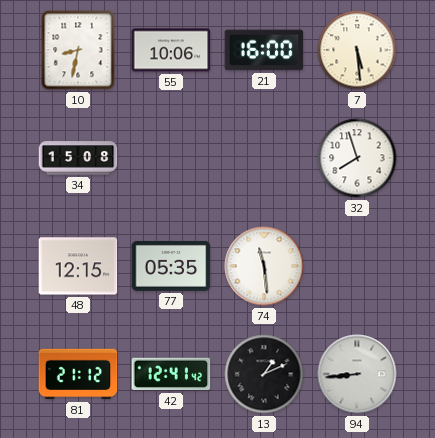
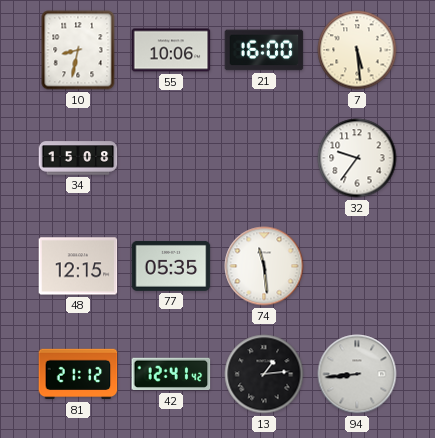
32: 7:57 -> 9:36
13: 1:11 -> 1:14
